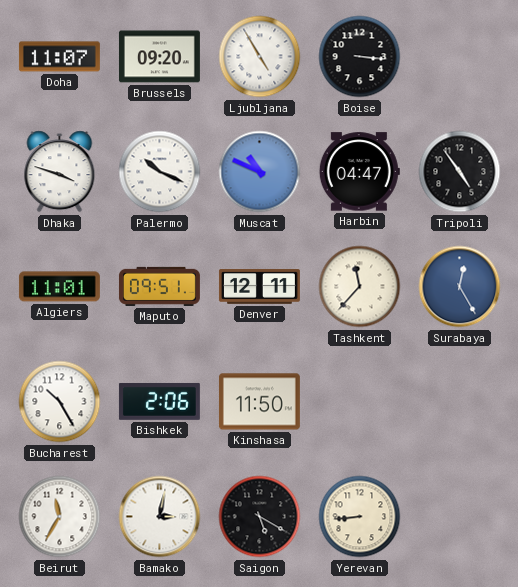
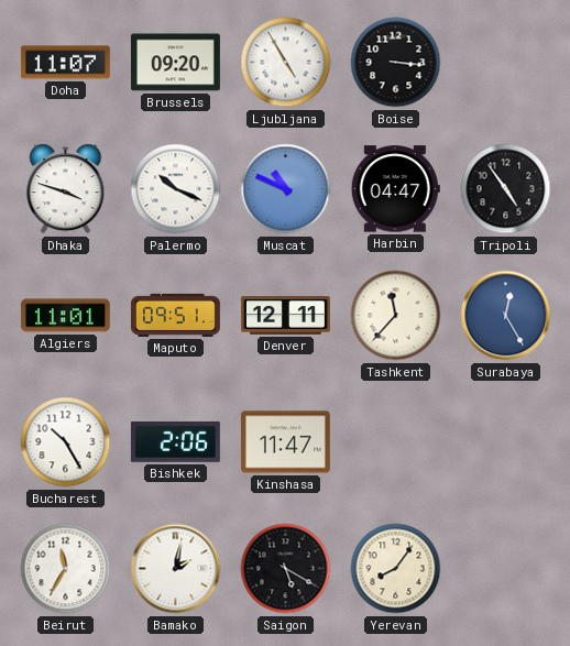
Kinshasa: 11:50 -> 11:47
Bamako: 3:02 -> 2:02
Yerevan: 8:44 -> 8:06
